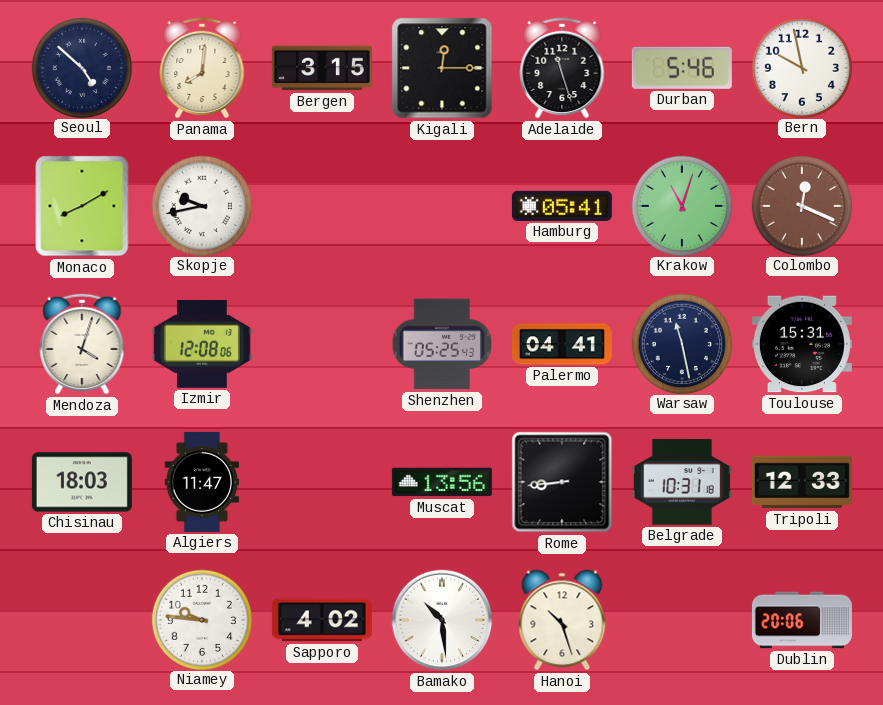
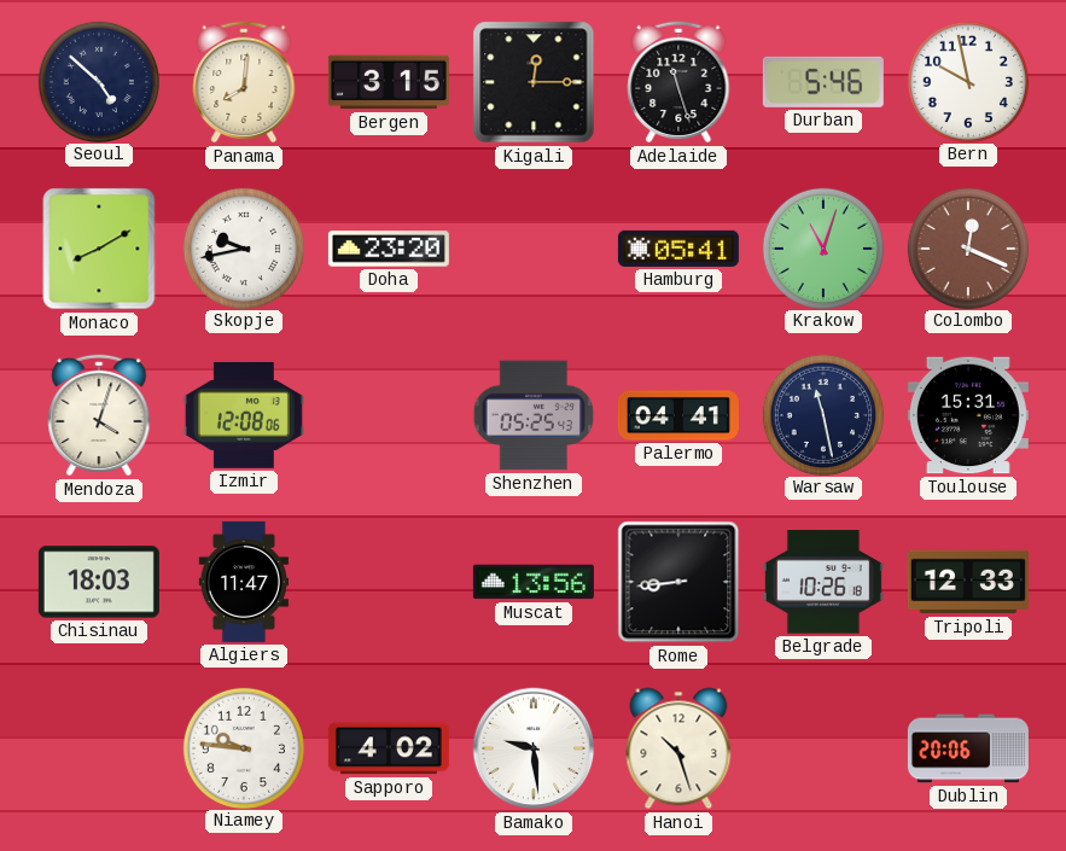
Doha: none -> 23:20
Belgrade: 10:31 -> 10:26
Bamako: 10:29 -> 9:29
